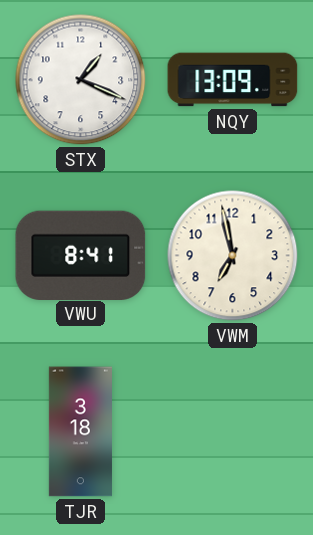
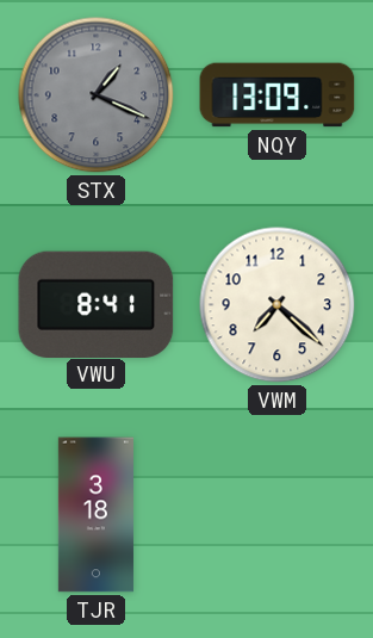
STX dial: white -> grey
VWM: 6:58 -> 7:22
